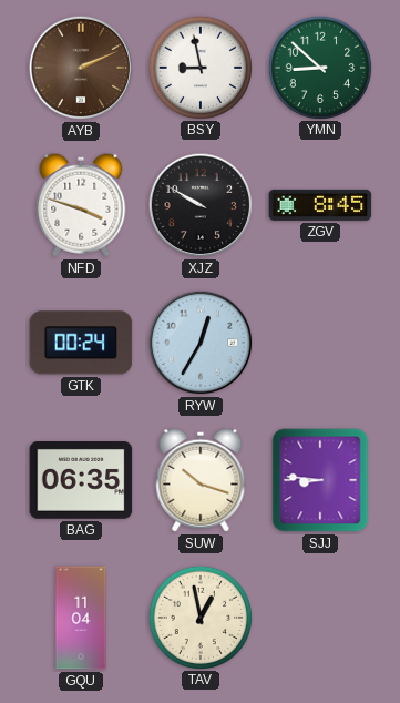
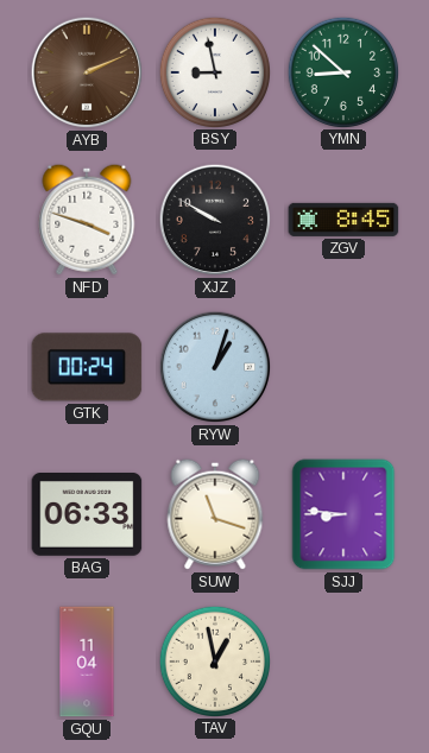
RYW: 12:35 -> 1:03
BAG: 06:35 -> 06:33
SUW: 10:18 -> 11:18
